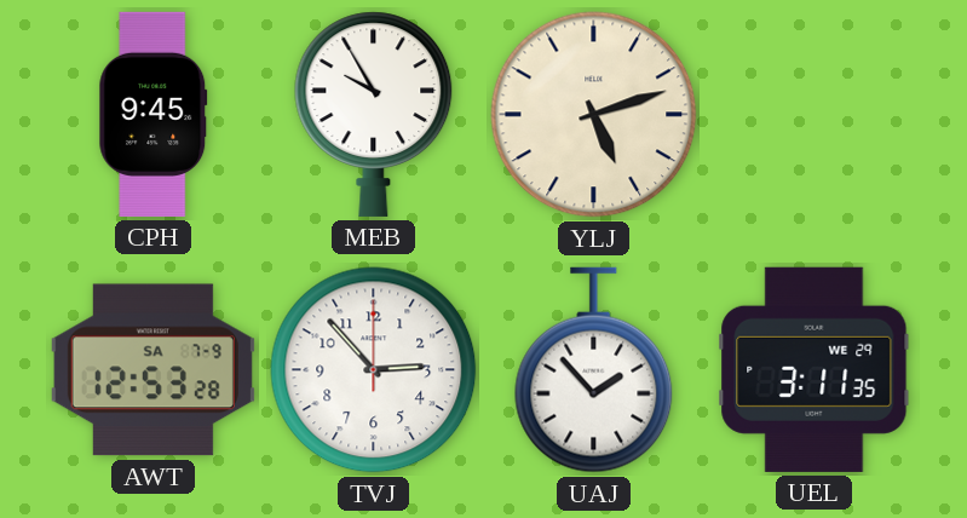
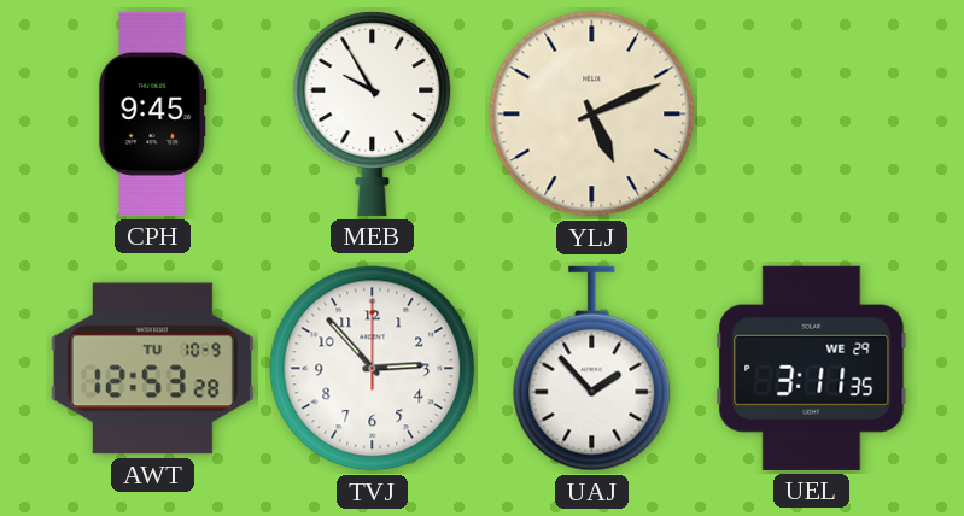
YLJ: 5:12 -> 5:11
AWT date: SA 7-9 -> TU 10-9
